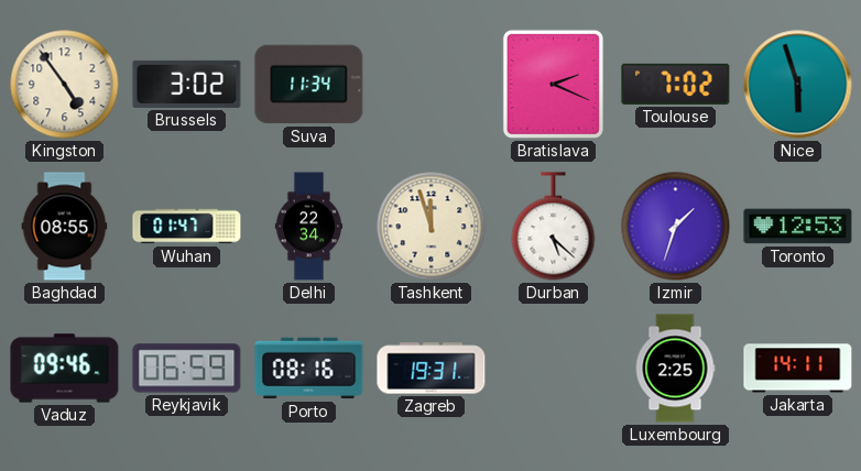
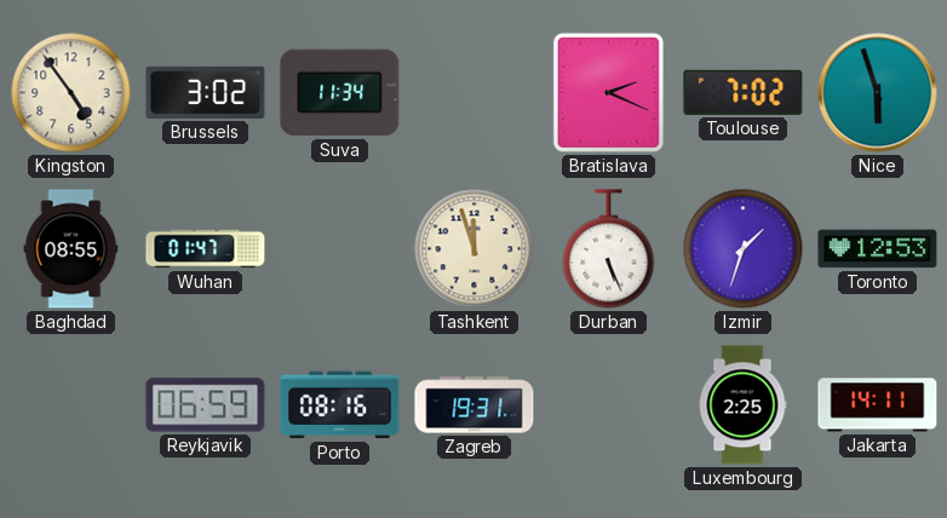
Delhi: 22:34 -> none
Durban: 5:22 -> 5:26
Vaduz: 09:46 -> none
